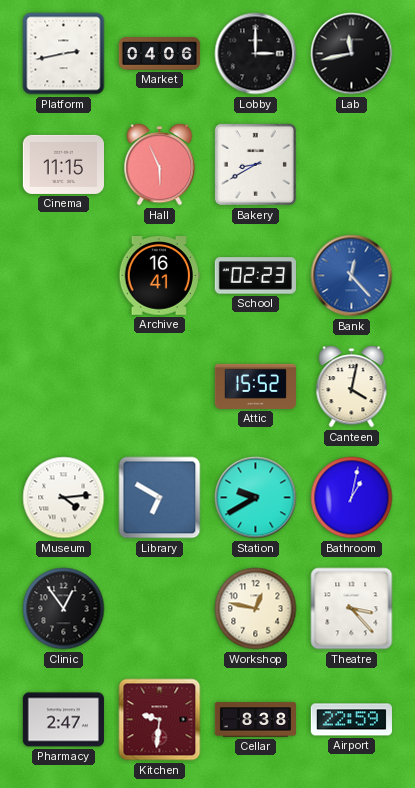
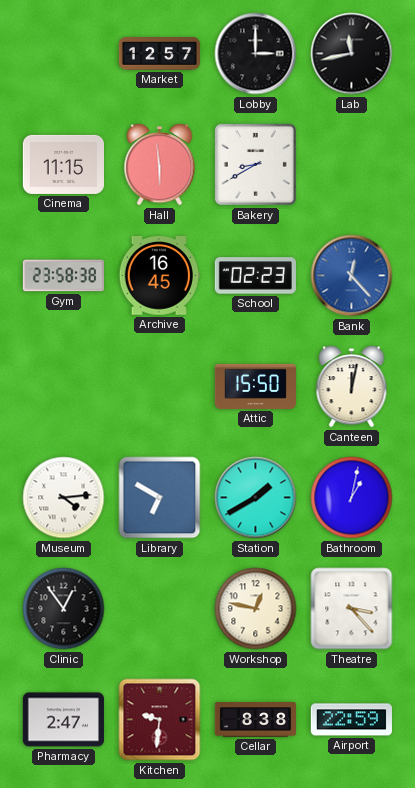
Platform: 2:43 -> none
Market: 04:06 -> 12:57
Hall: 5:56 -> 5:59
Gym: none -> 23:58
Archive: 16:41 -> 16:45
Attic: 15:52 -> 15:50
Canteen: 4:02 -> 12:02
Station: 9:40 -> 1:40
